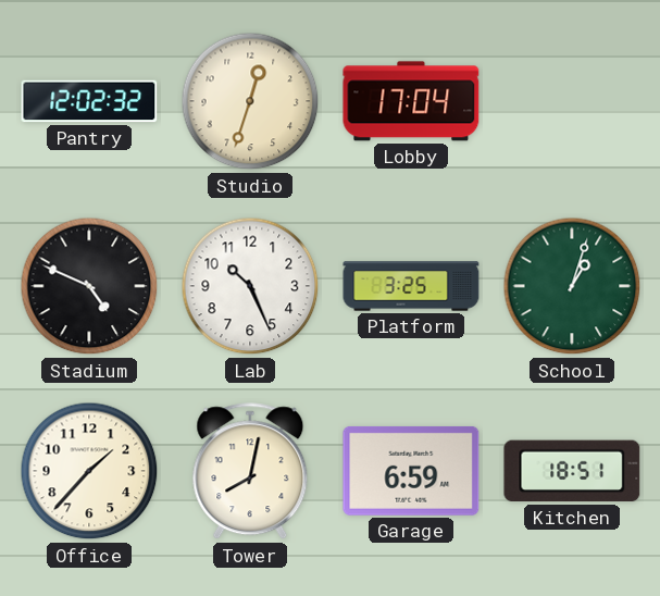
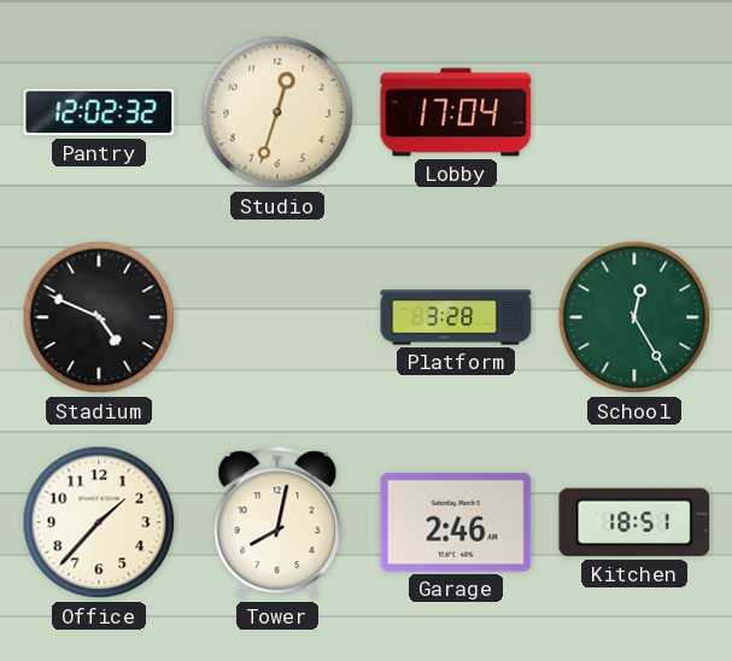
Lab: 10:26 -> none
Platform: 3:25 -> 3:28
School: 1:03 -> 12:25
Garage: 6:59 -> 2:46
